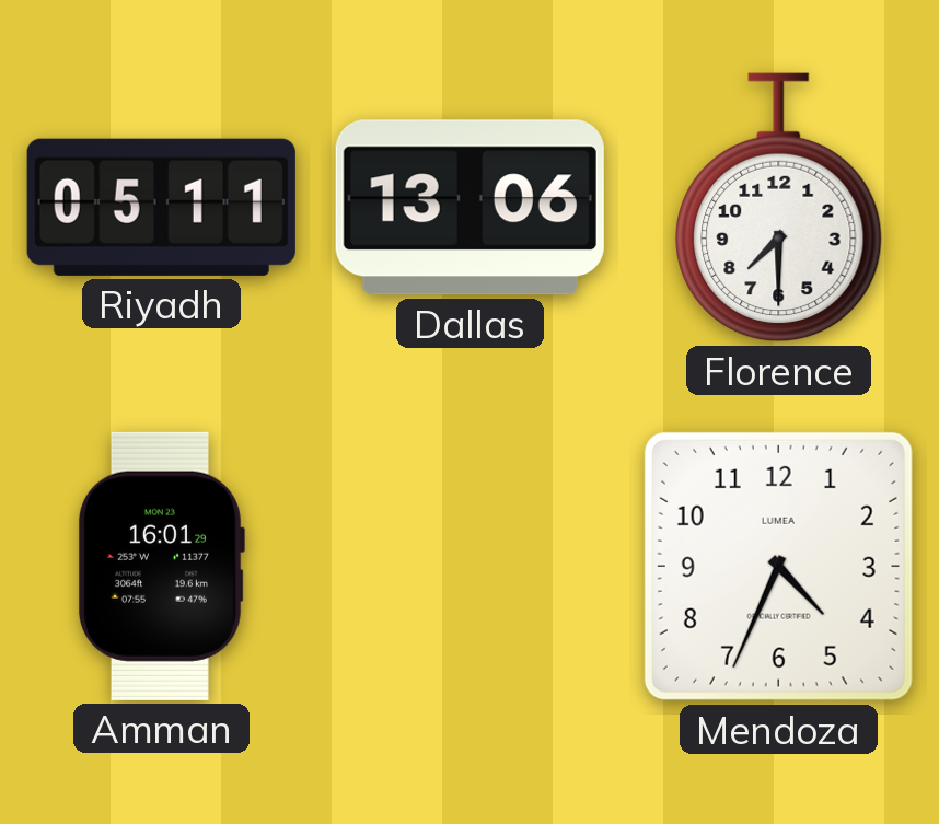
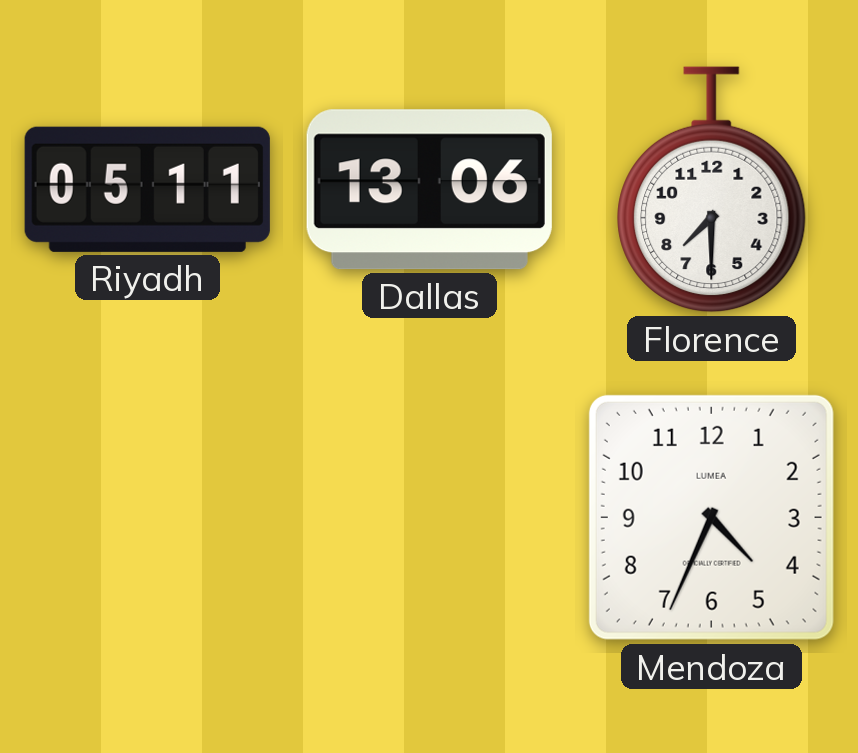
Amman: 16:01 -> none
